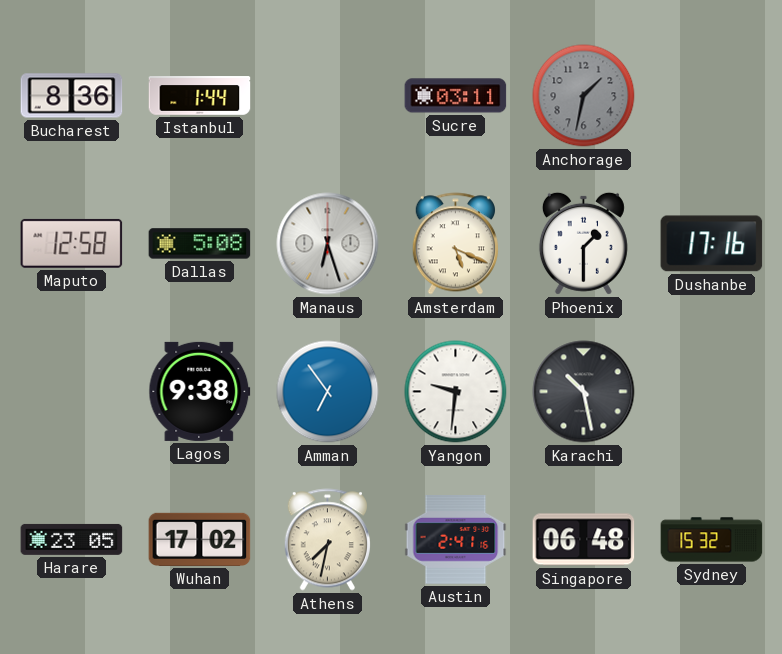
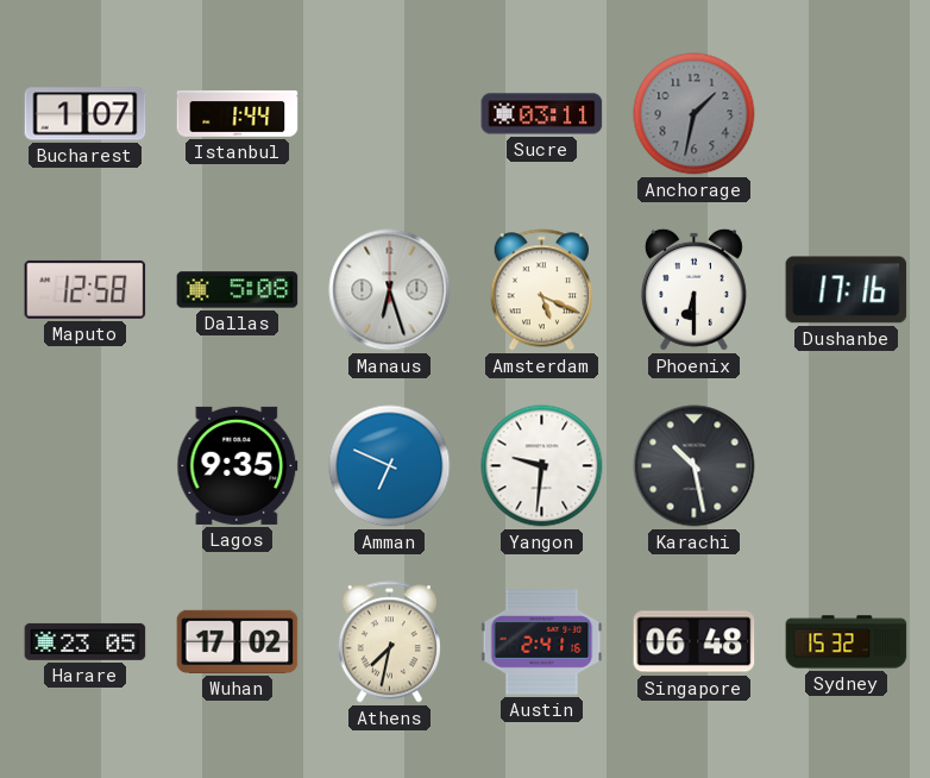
Bucharest: 8:36 -> 1:07
Phoenix: 1:30 -> 6:30
Lagos: 9:38 -> 9:35
Amman: 6:54 -> 6:49
